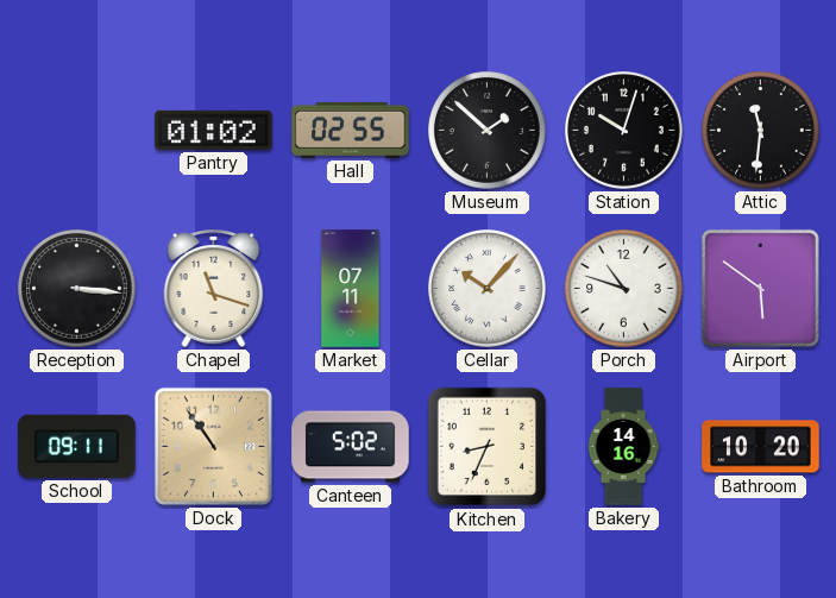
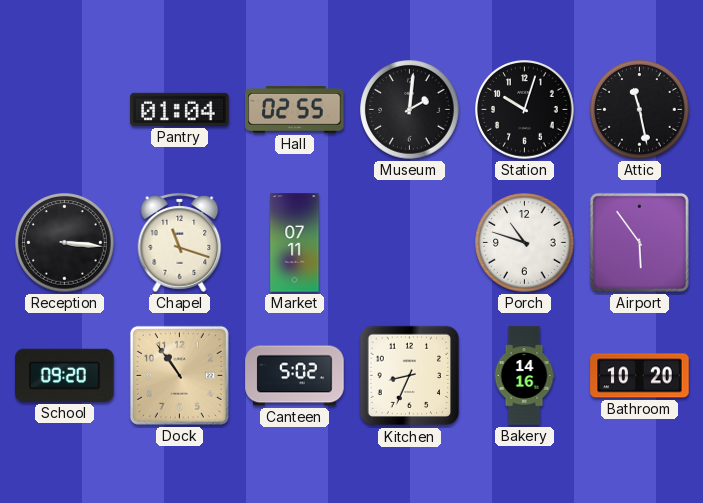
Pantry: 01:02 -> 01:04
Museum: 1:52 -> 2:01
Attic: 11:31 -> 11:28
Cellar: 10:07 -> none
Airport: 5:51 -> 5:54
School: 09:11 -> 09:20
